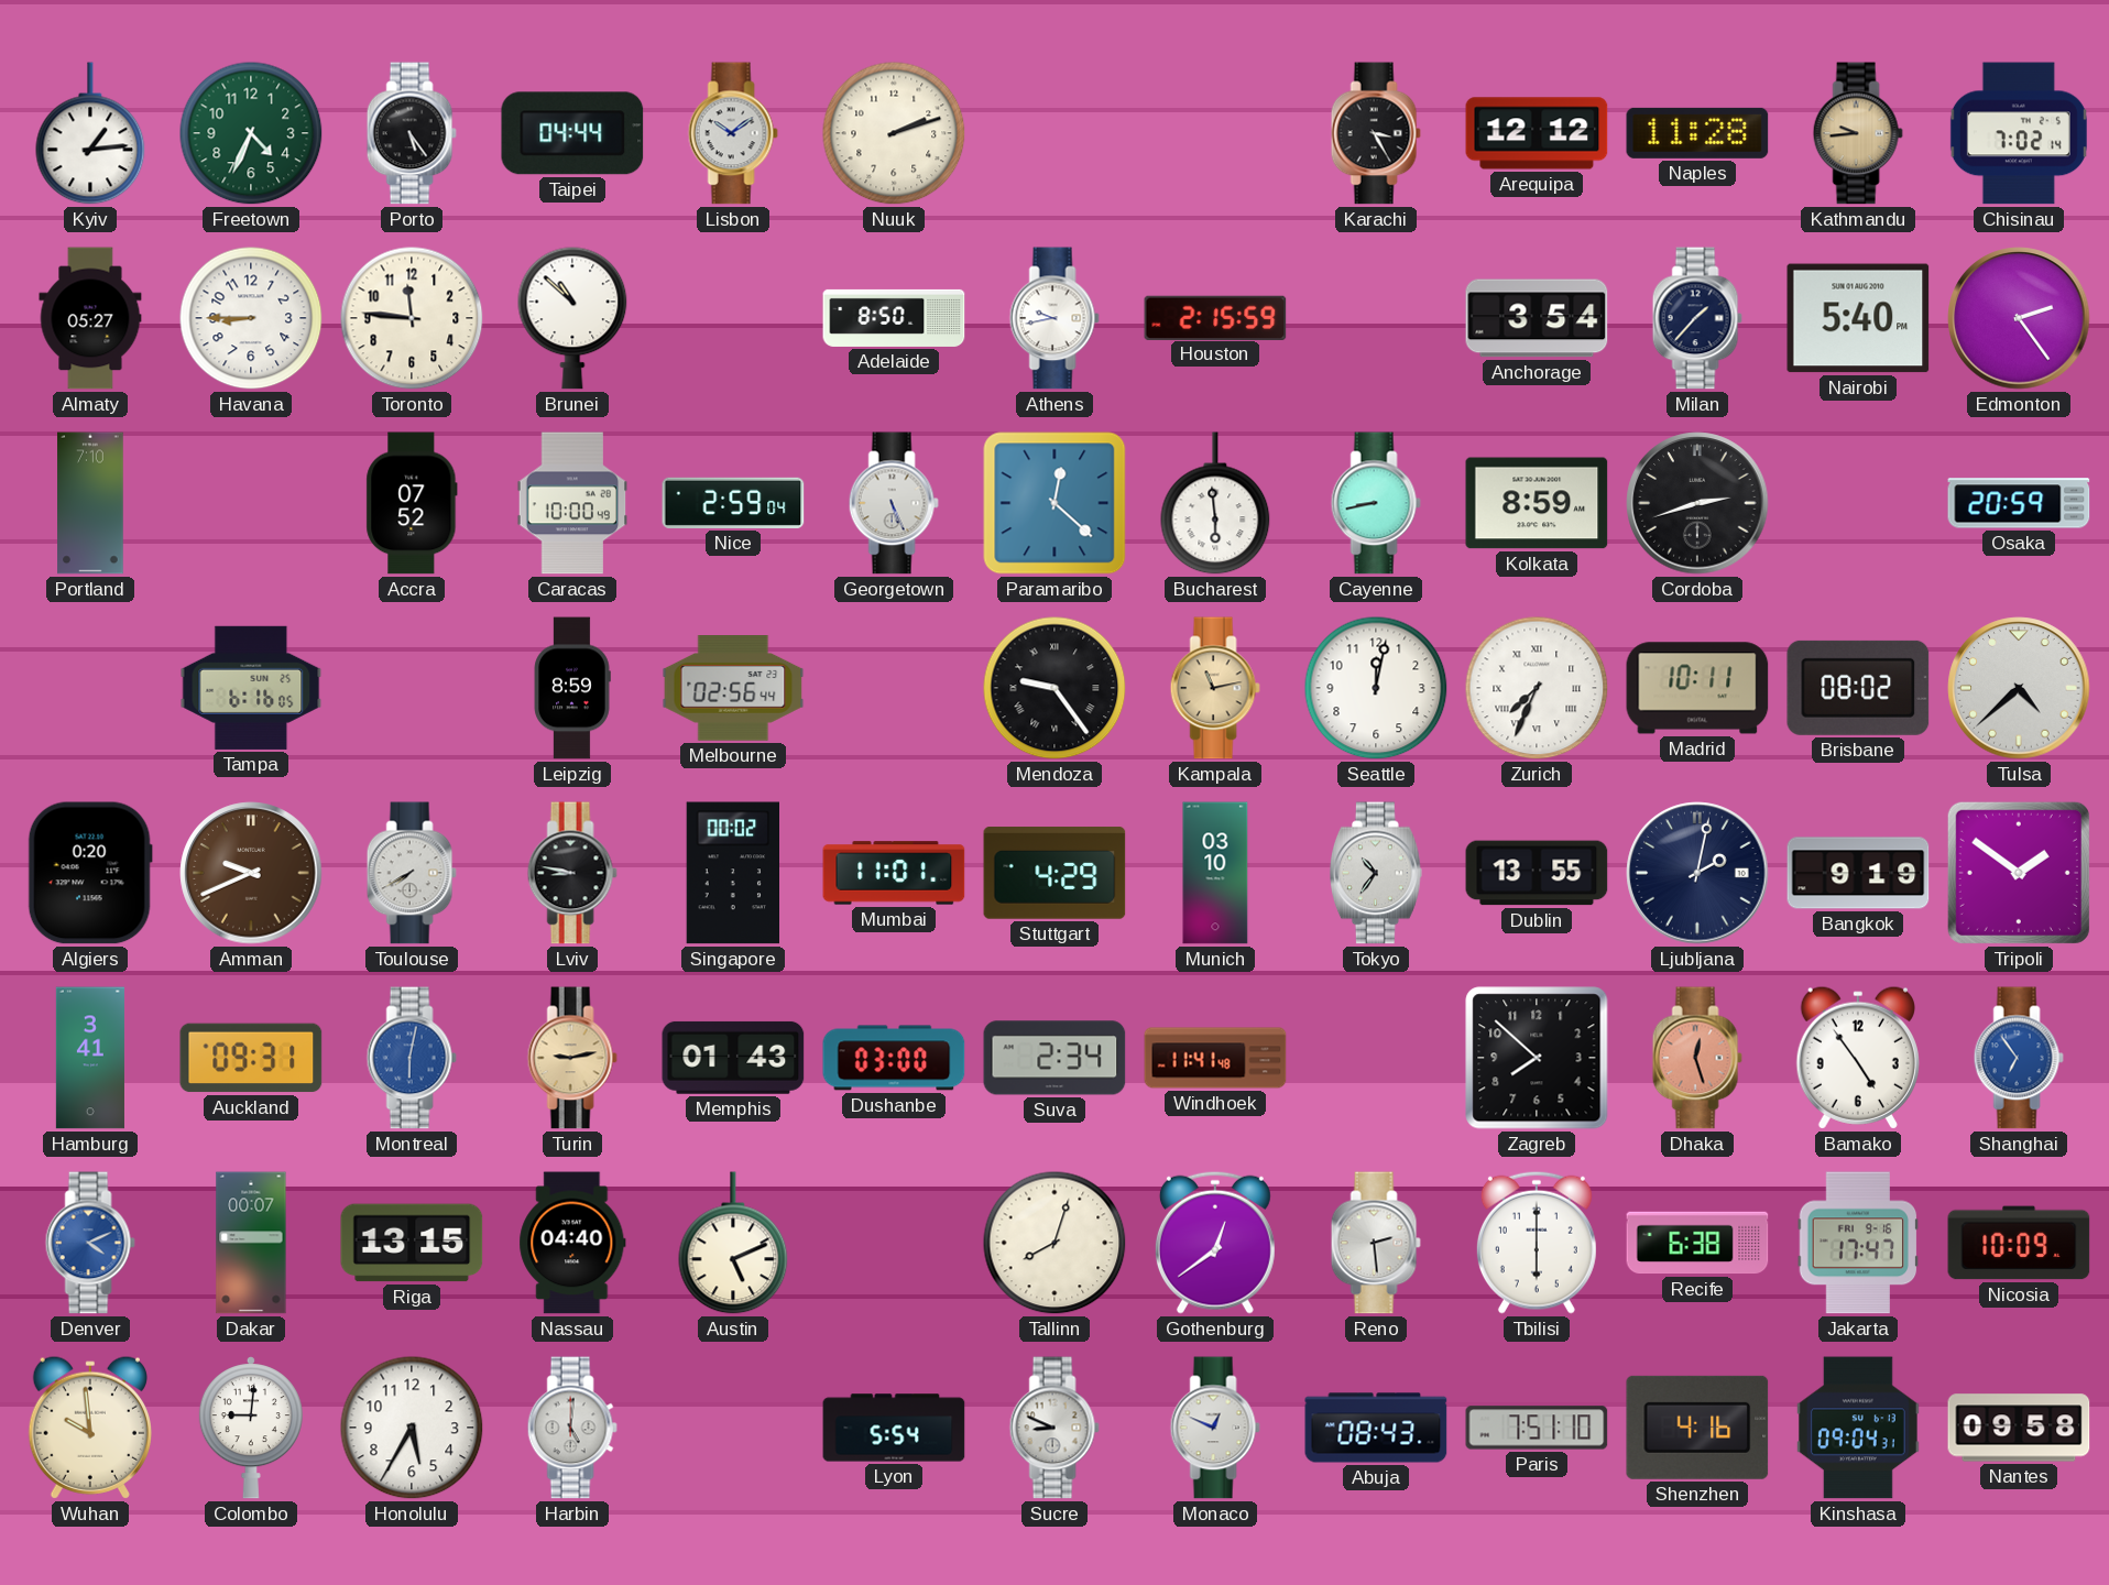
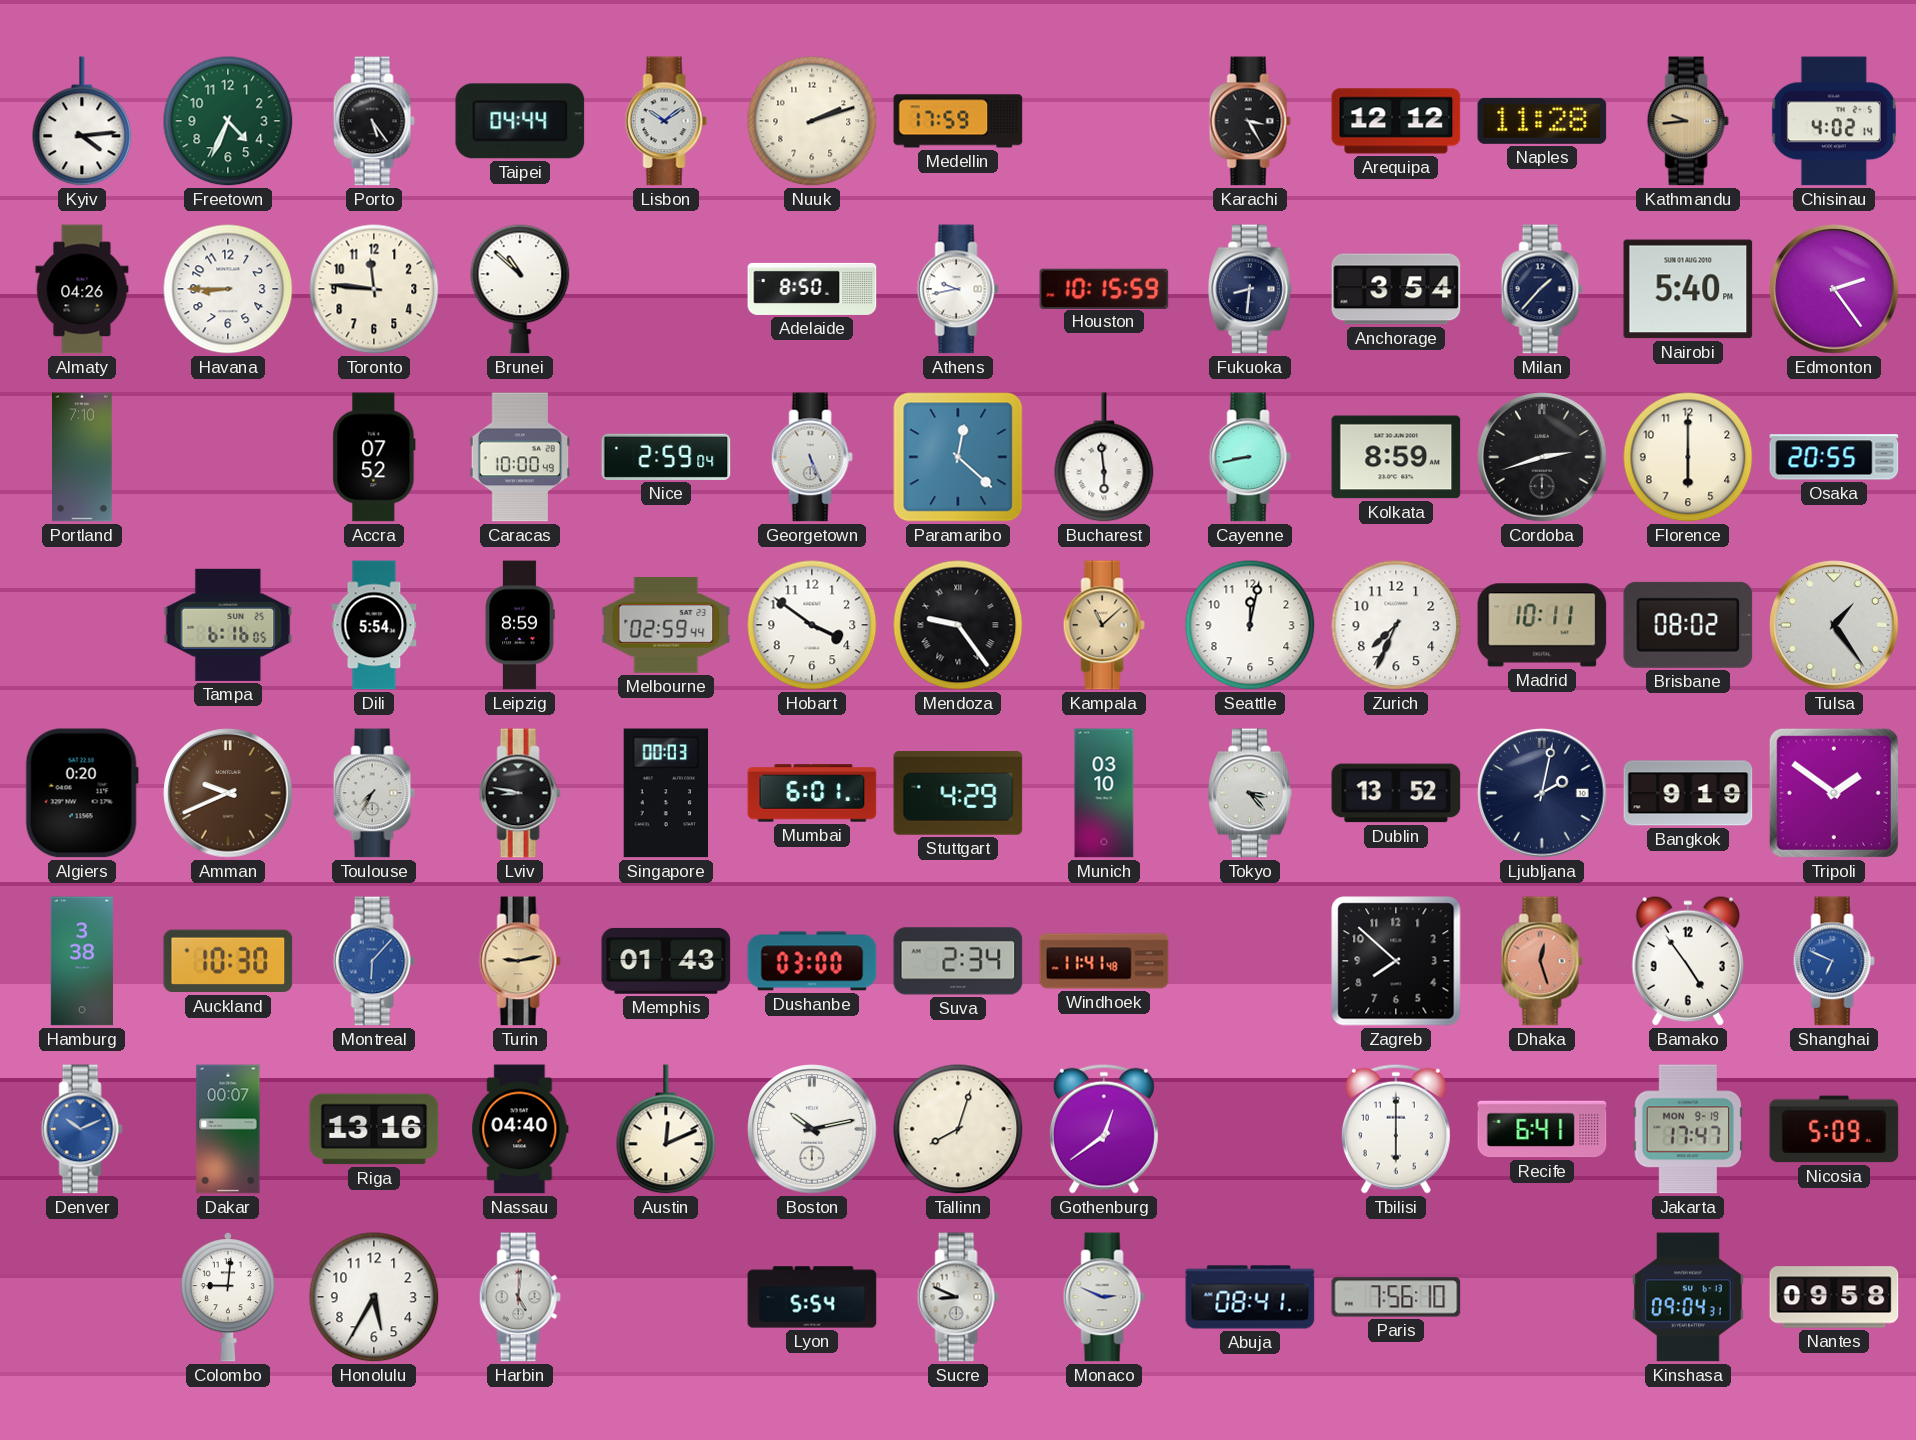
Kyiv: 1:14 -> 4:14
Medellin: none -> 17:59
Chisinau: 7:02 -> 4:02
Almaty: 05:27 -> 04:26
Houston: 2:15 -> 10:15
Fukuoka: none -> 8:31
Florence: none -> 6:00
Osaka: 20:59 -> 20:55
Dili: none -> 5:54
Melbourne: 02:56 -> 02:59
Hobart: none -> 3:51
Kampala: 11:13 -> 11:08
Zurich numerals: Roman -> Arabic
Tulsa: 4:38 -> 1:24
Toulouse: 7:40 -> 7:35
Singapore: 00:02 -> 00:03
Mumbai: 11:01 -> 6:01
Tokyo: 10:36 -> 3:23
Dublin: 13:55 -> 13:52
Hamburg: 3:41 -> 3:38
Auckland: 09:31 -> 10:30
Montreal: 6:02 -> 6:07
Shanghai: 6:54 -> 6:49
Denver: 4:11 -> 10:11
Riga: 13:15 -> 13:16
Austin: 5:11 -> 12:11
Boston: none -> 10:13
Reno: 2:29 -> none
Recife: 6:38 -> 6:41
Jakarta date: FRI 9-16 -> MON 9-19
Nicosia: 10:09 -> 5:09
Wuhan: 9:59 -> none
Monaco: 12:49 -> 2:49
Abuja: 08:43 -> 08:41
Paris: 7:51 -> 7:56
Shenzhen: 4:16 -> none
